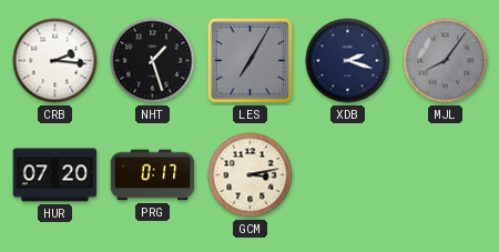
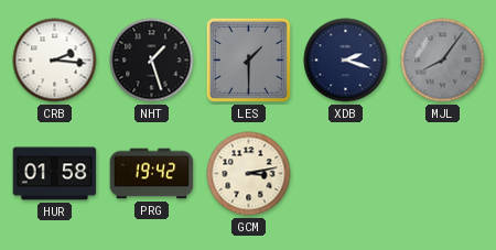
LES: 7:05 -> 1:30
HUR: 07:20 -> 01:58
PRG: 0:17 -> 19:42
